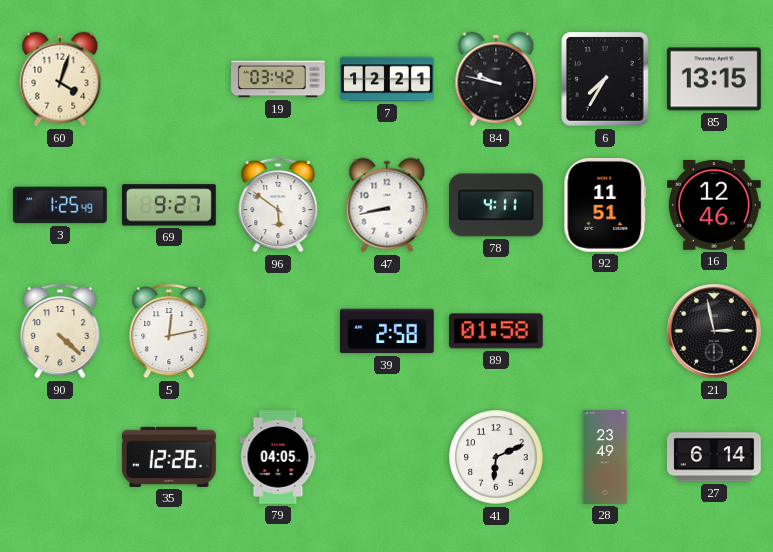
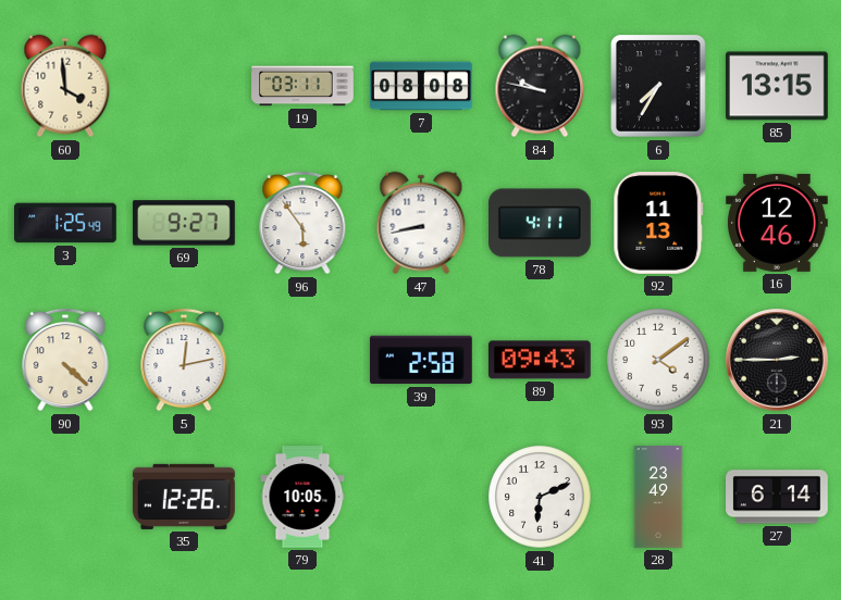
60: 4:03 -> 3:59
19: 03:42 -> 03:11
7: 12:21 -> 08:08
96: 5:51 -> 5:54
92: 11:51 -> 11:13
89: 01:58 -> 09:43
93: none -> 4:09
21: 2:58 -> 2:45
79: 04:05 -> 10:05
